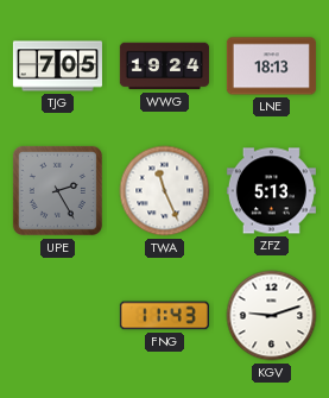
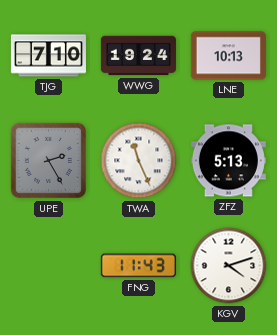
TJG: 7:05 -> 7:10
LNE: 18:13 -> 10:13
KGV: 9:12 -> 4:12
